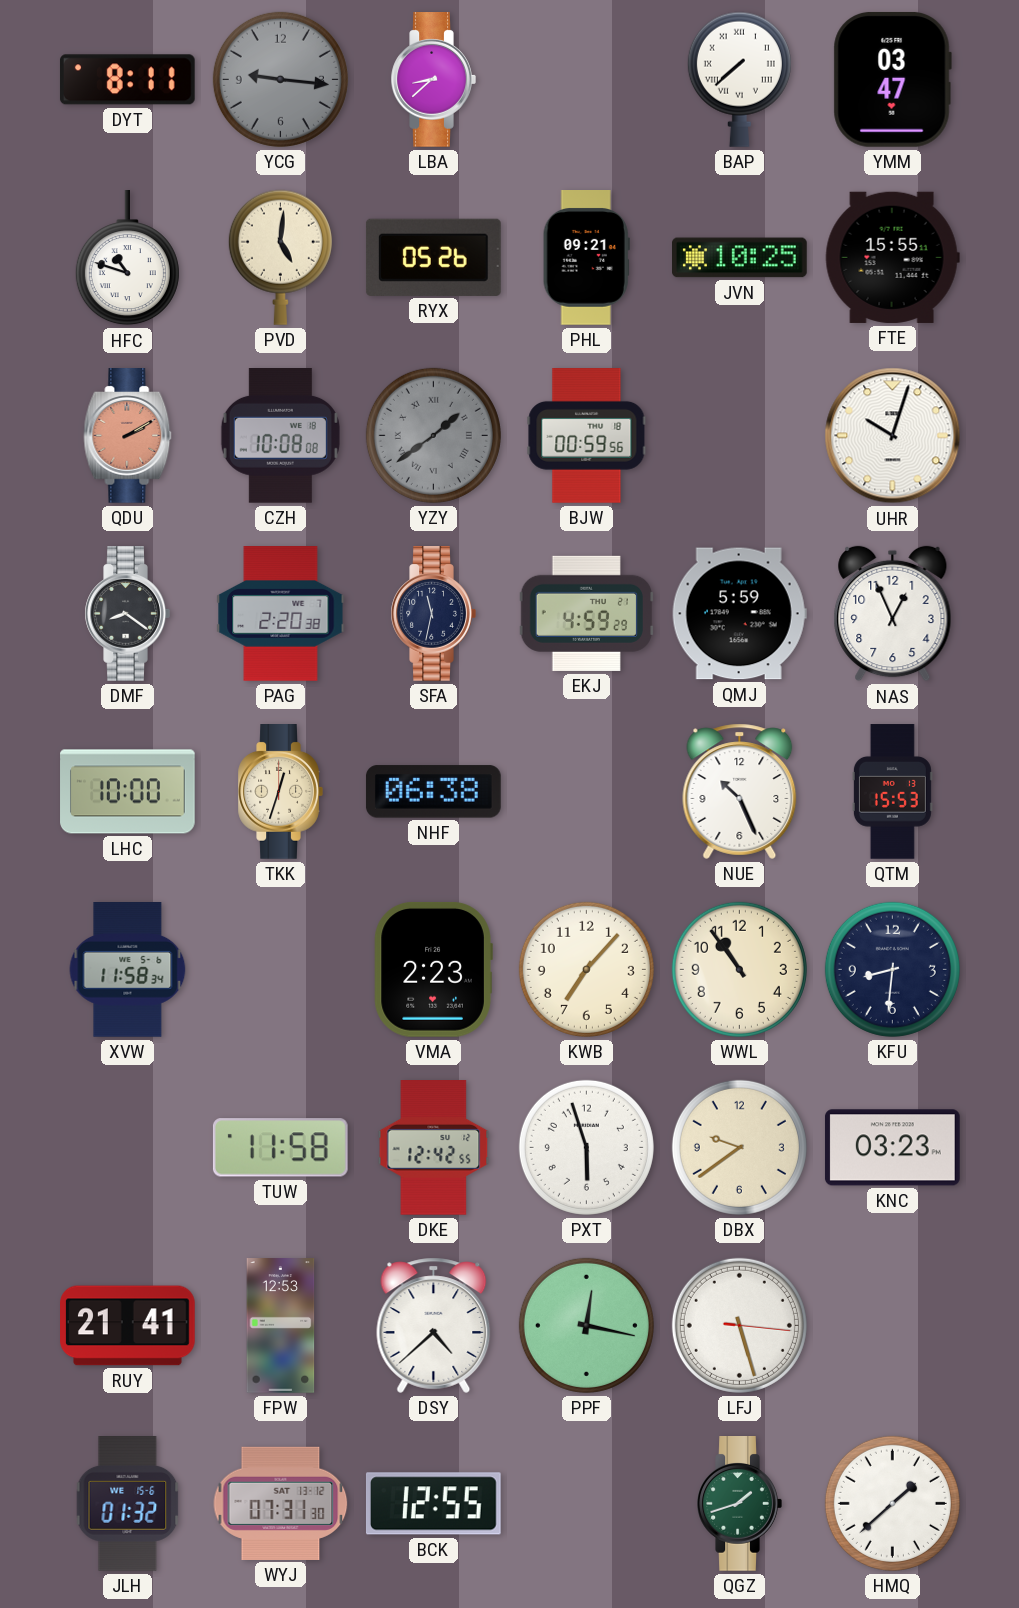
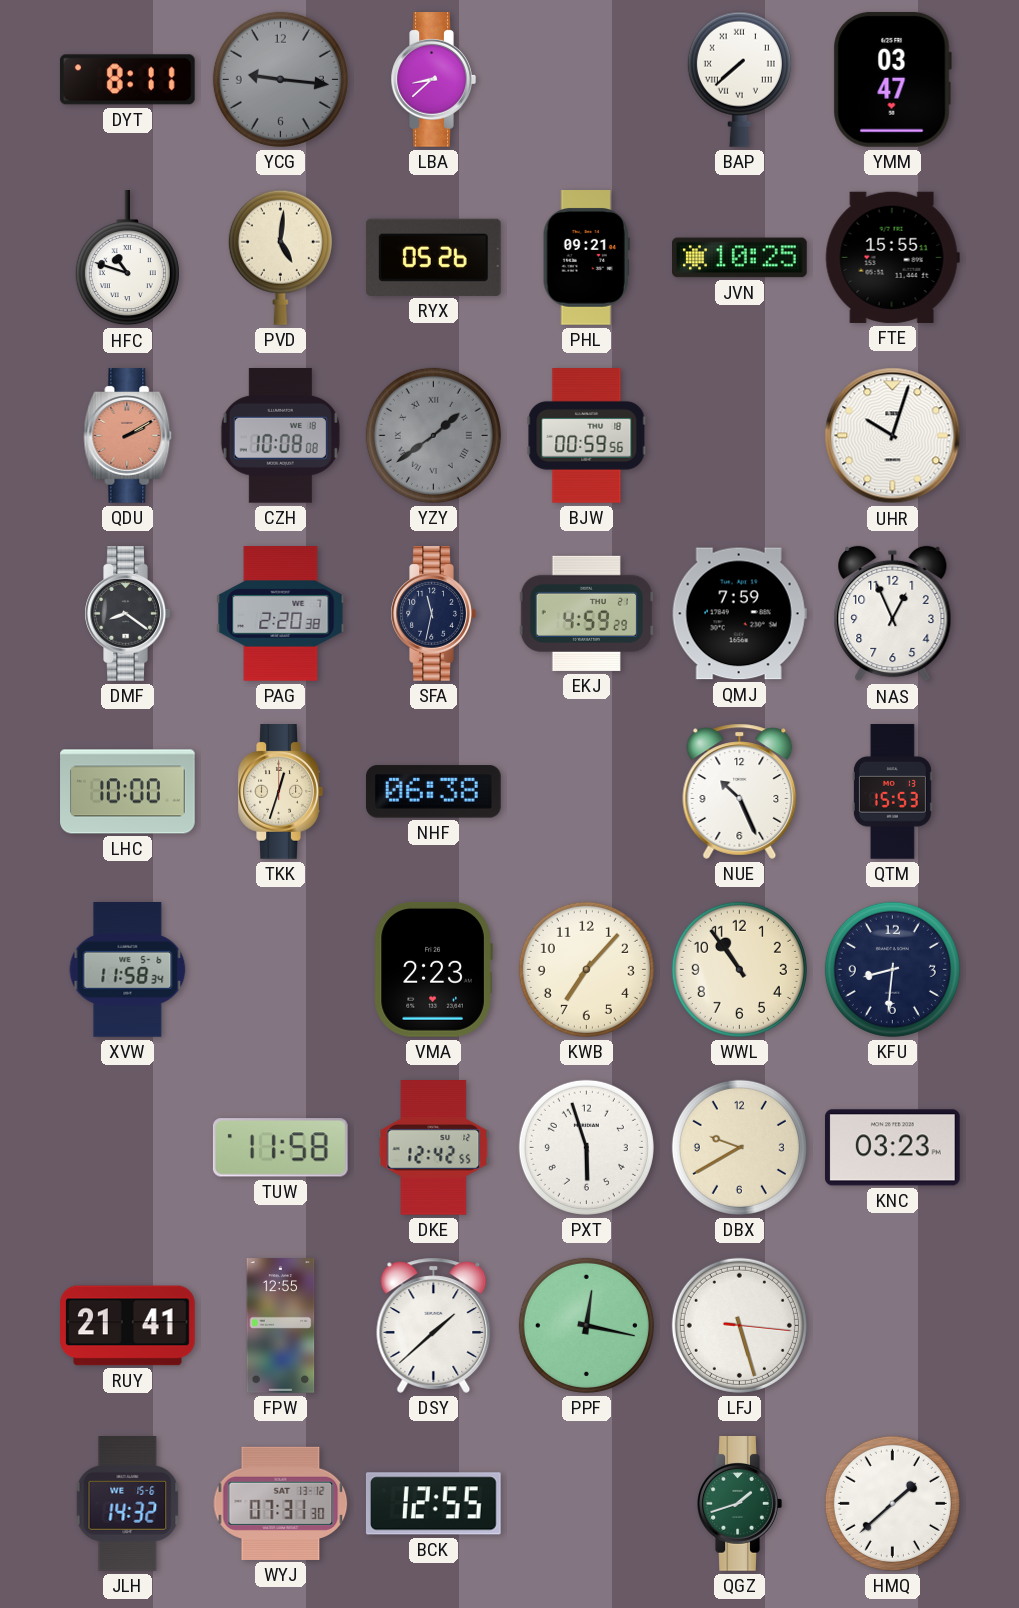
QMJ: 5:59 -> 7:59
DBX: 9:39 -> 9:40
FPW: 12:53 -> 12:55
DSY: 4:38 -> 1:38
JLH: 01:32 -> 14:32
